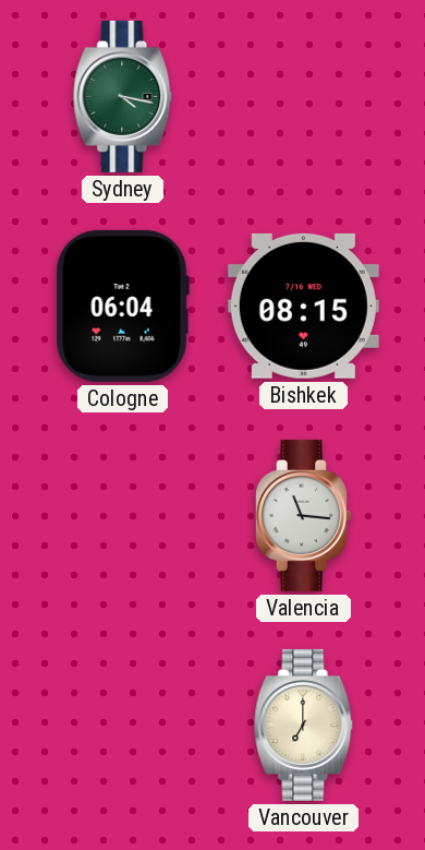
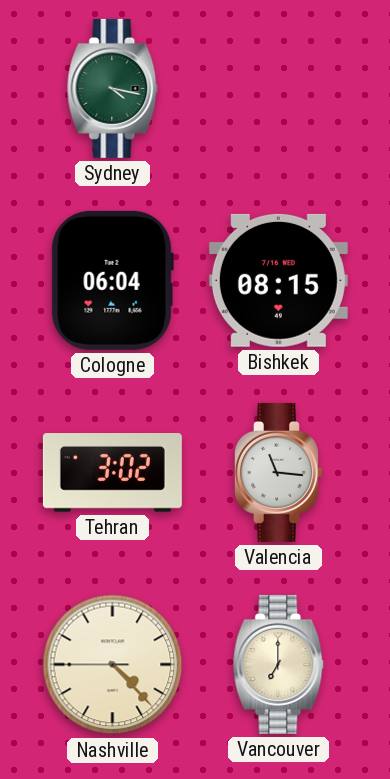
Tehran: none -> 3:02
Nashville: none -> 4:22
